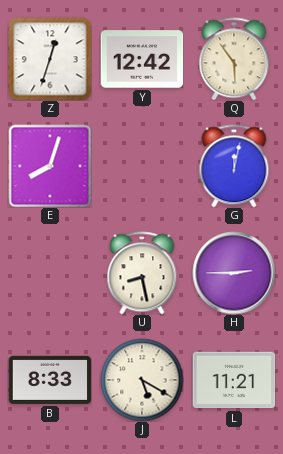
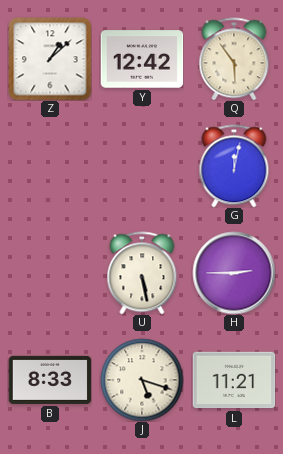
Z: 12:33 -> 1:08
E: 8:03 -> none
U: 8:28 -> 5:28
J: 5:20 -> 5:18
